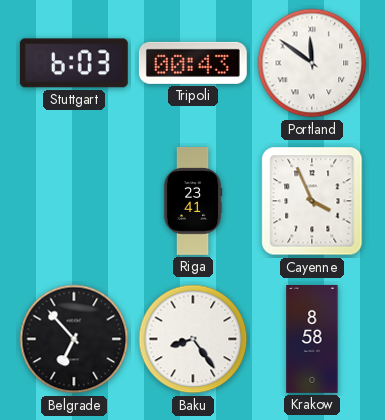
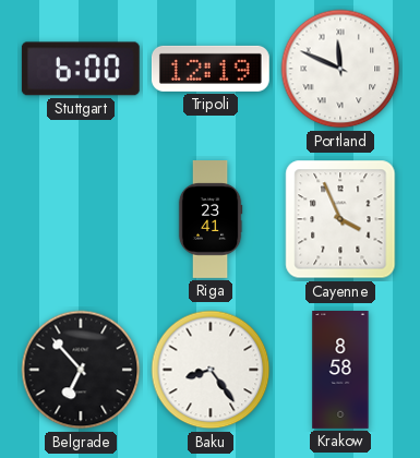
Stuttgart: 6:03 -> 6:00
Tripoli: 00:43 -> 12:19
Portland: 11:51 -> 11:49
